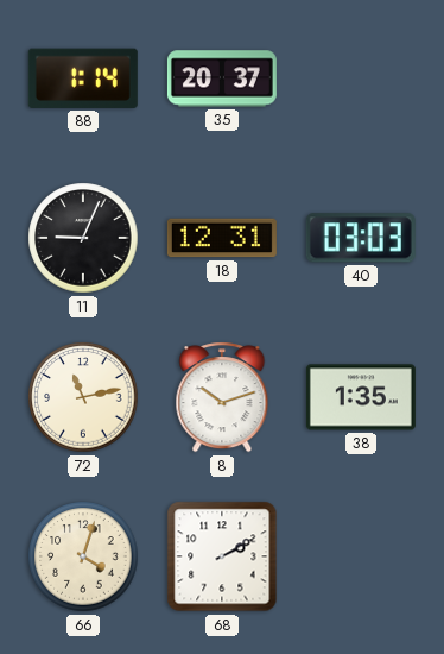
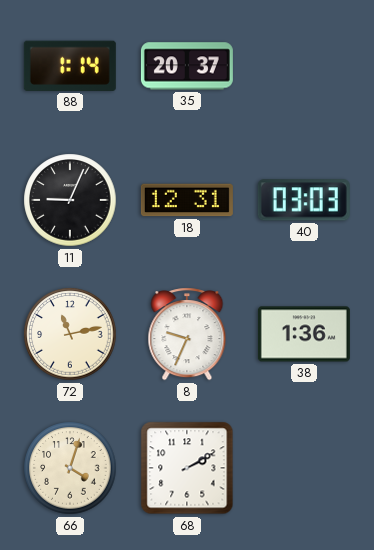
8: 10:12 -> 9:34
38: 1:35 -> 1:36
